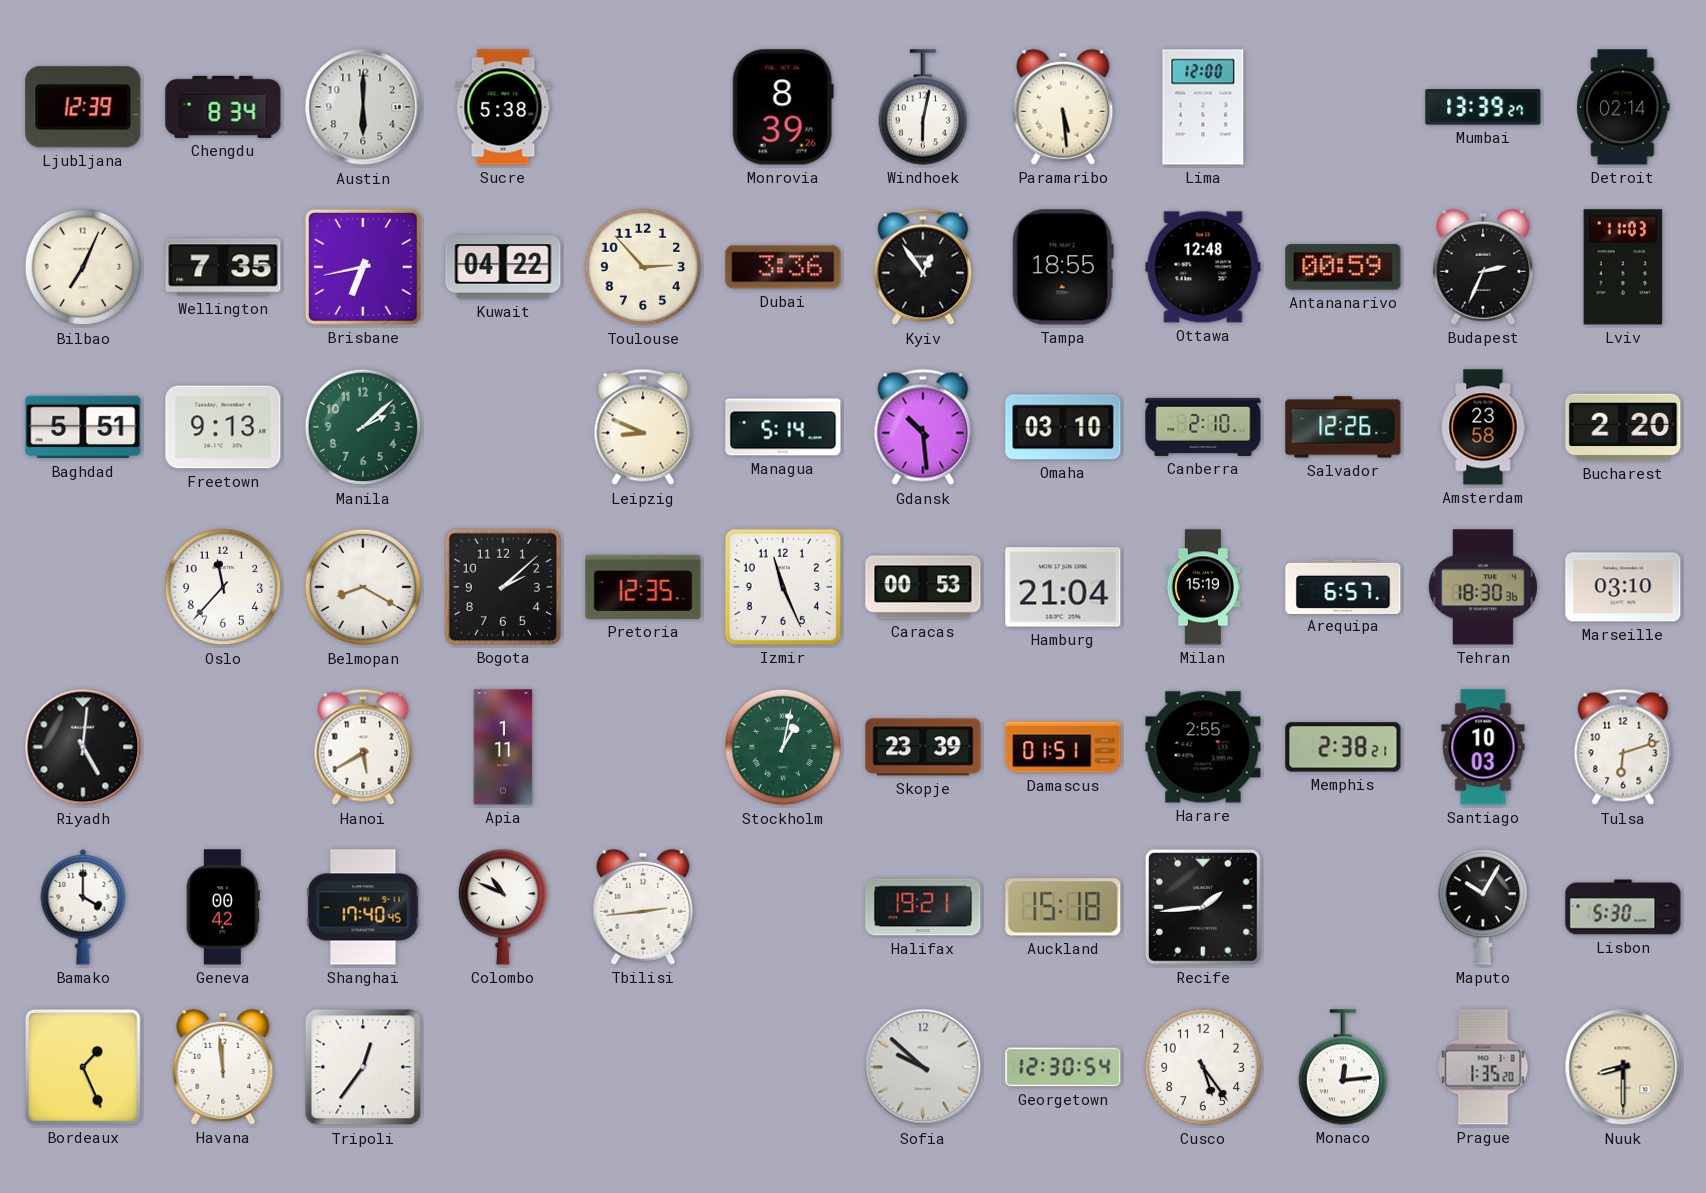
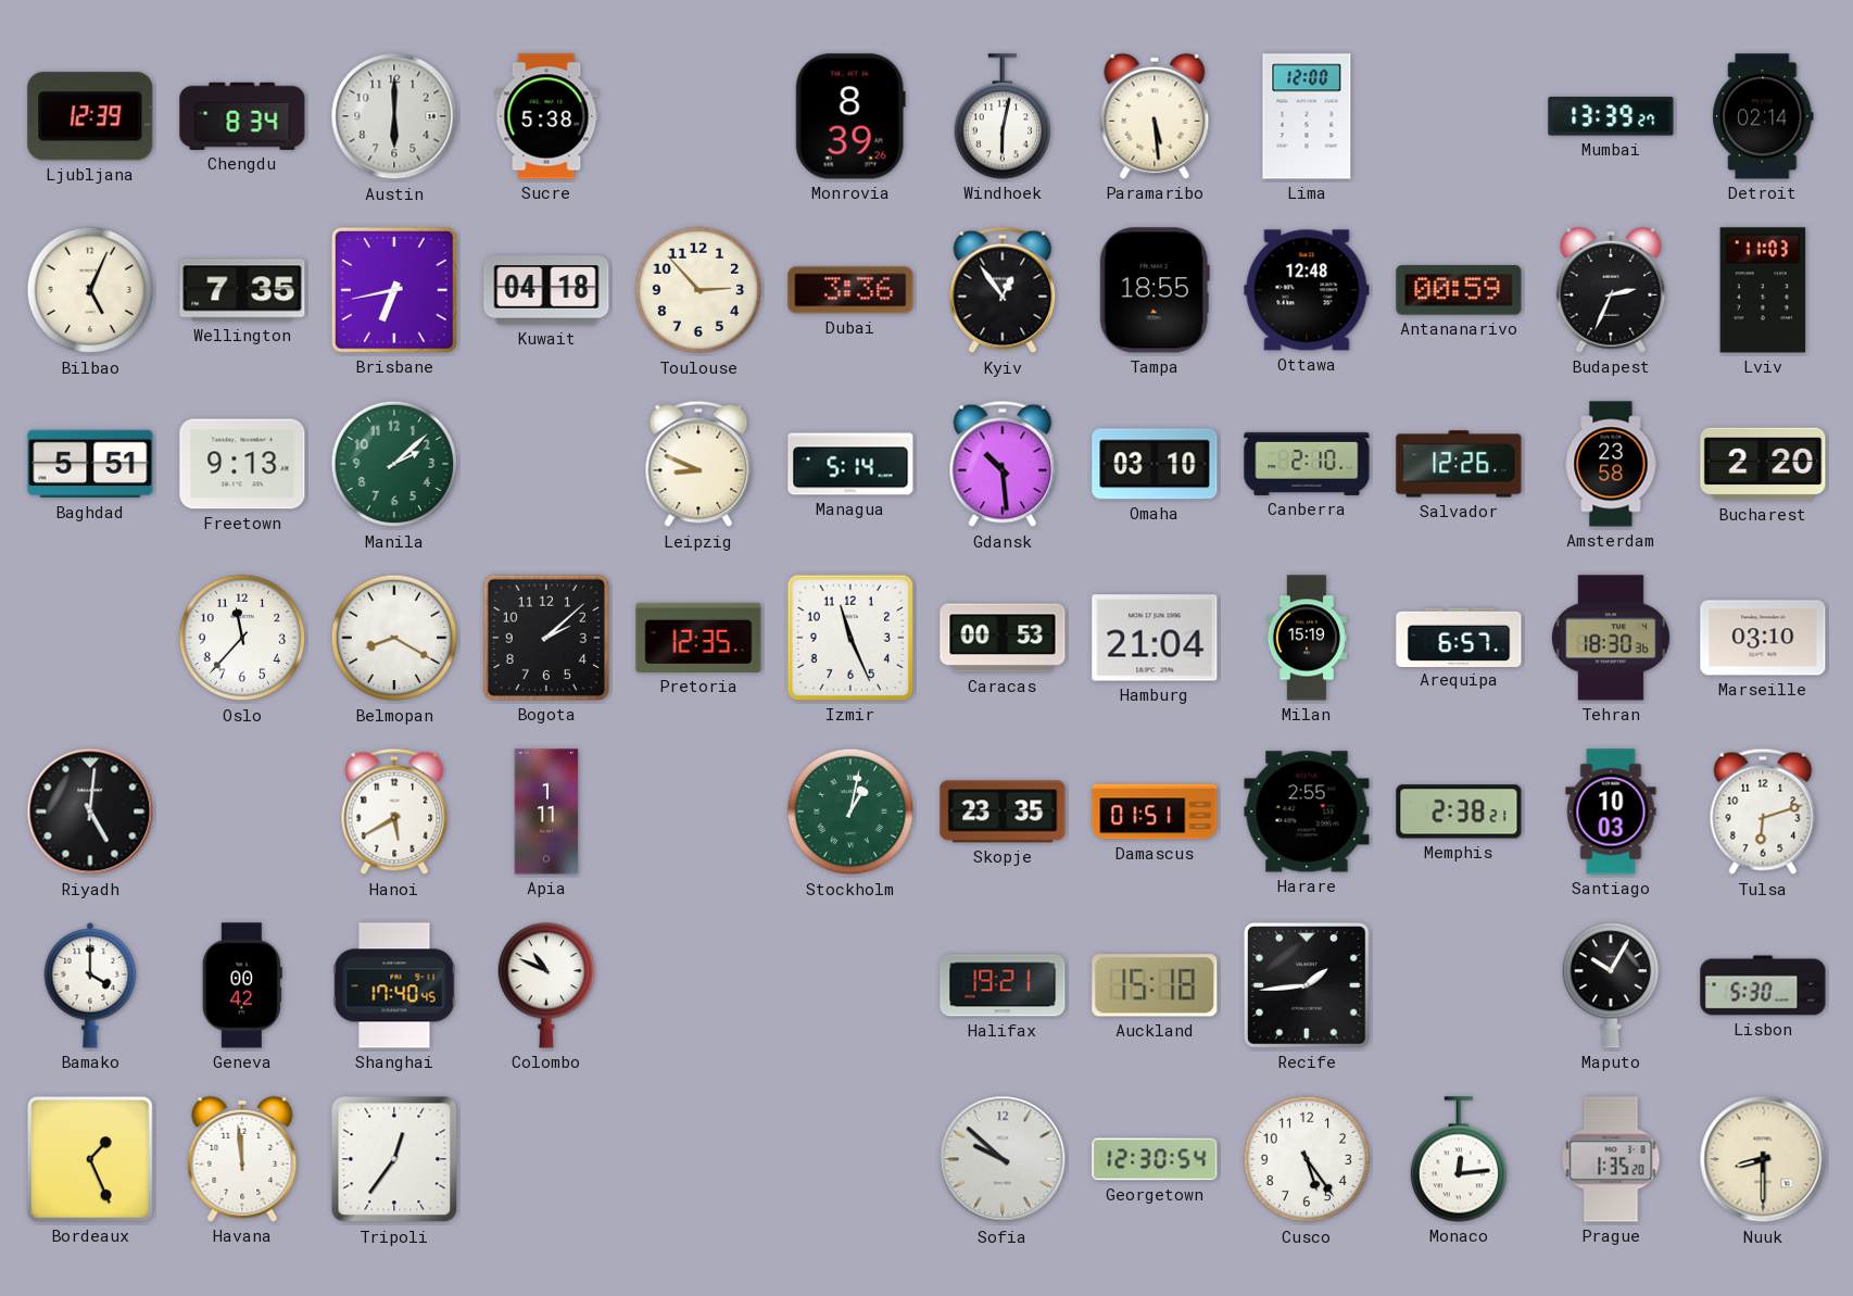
Bilbao: 7:04 -> 5:04
Kuwait: 04:22 -> 04:18
Skopje: 23:39 -> 23:35
Tbilisi: 2:44 -> none
